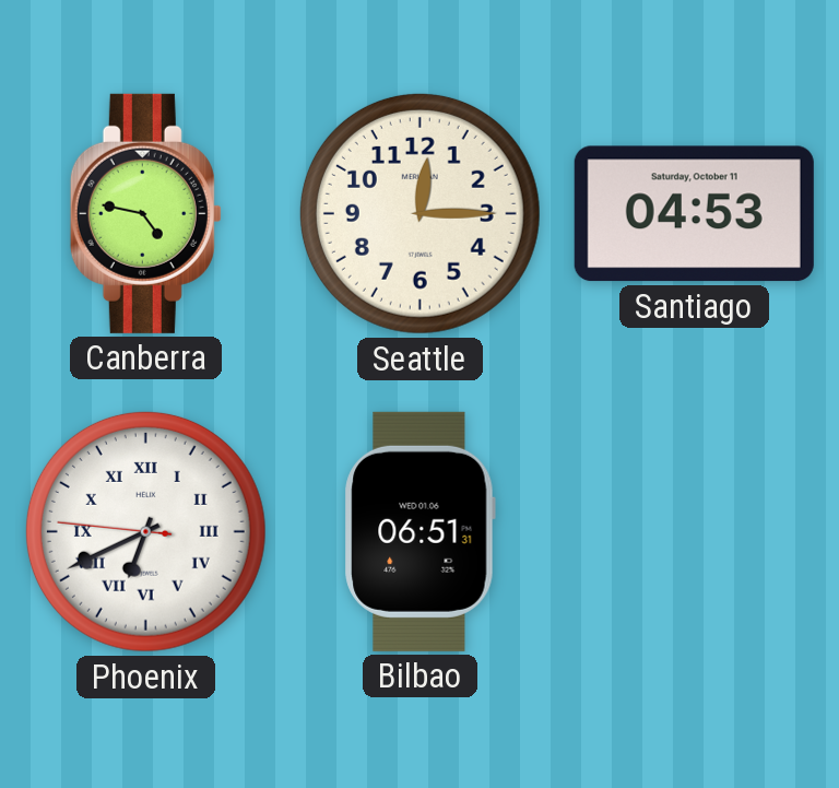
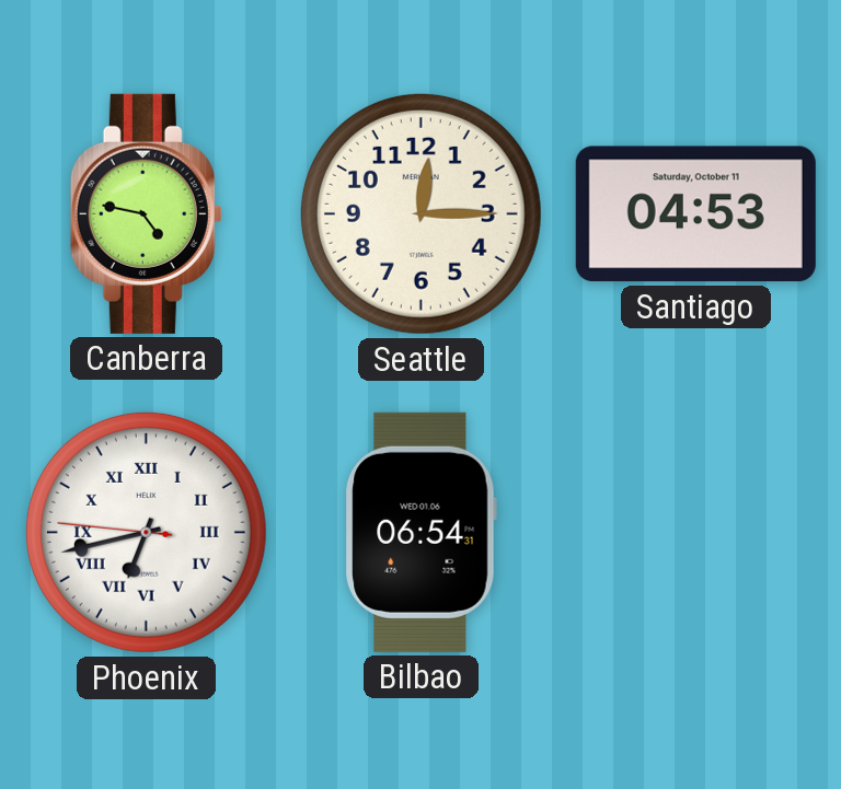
Phoenix: 6:40 -> 6:42
Bilbao: 06:51 -> 06:54
